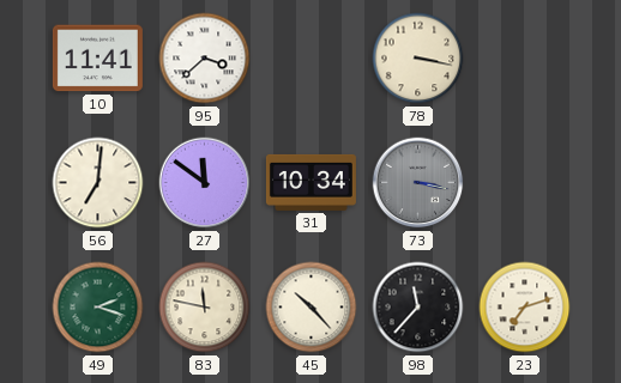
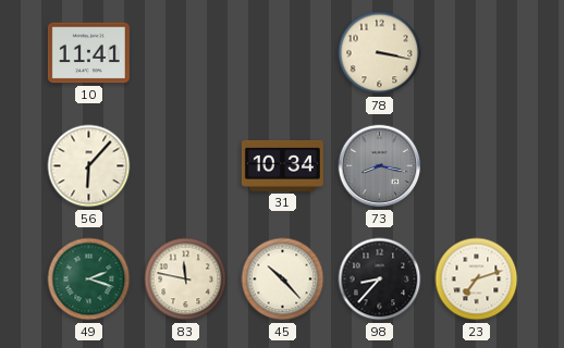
95: 3:38 -> none
56: 7:01 -> 6:07
27: 11:51 -> none
73: 3:17 -> 8:17
98: 11:37 -> 8:37
